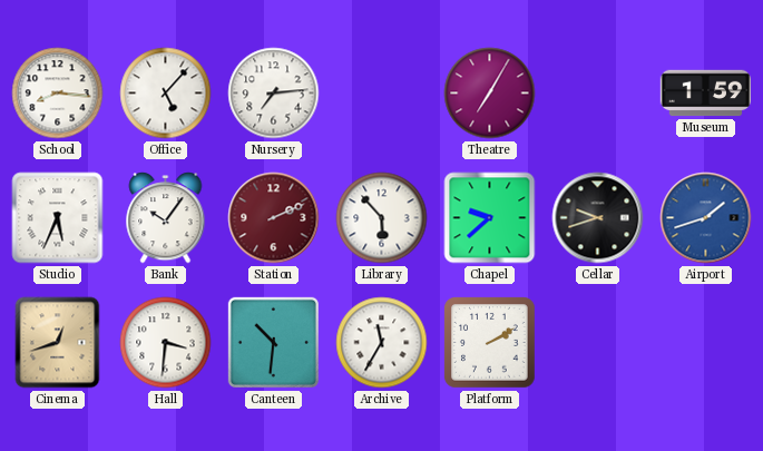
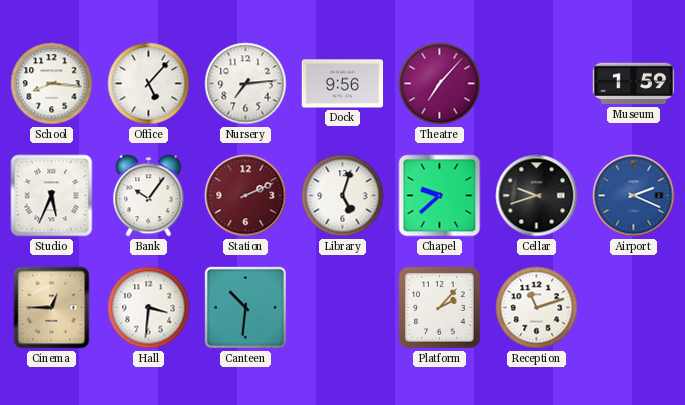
Dock: none -> 9:56
Theatre: 7:05 -> 7:07
Library: 5:53 -> 5:03
Airport: 1:42 -> 2:19
Cinema: 12:42 -> 12:45
Archive: 11:35 -> none
Platform: 2:10 -> 2:07
Reception: none -> 11:12
